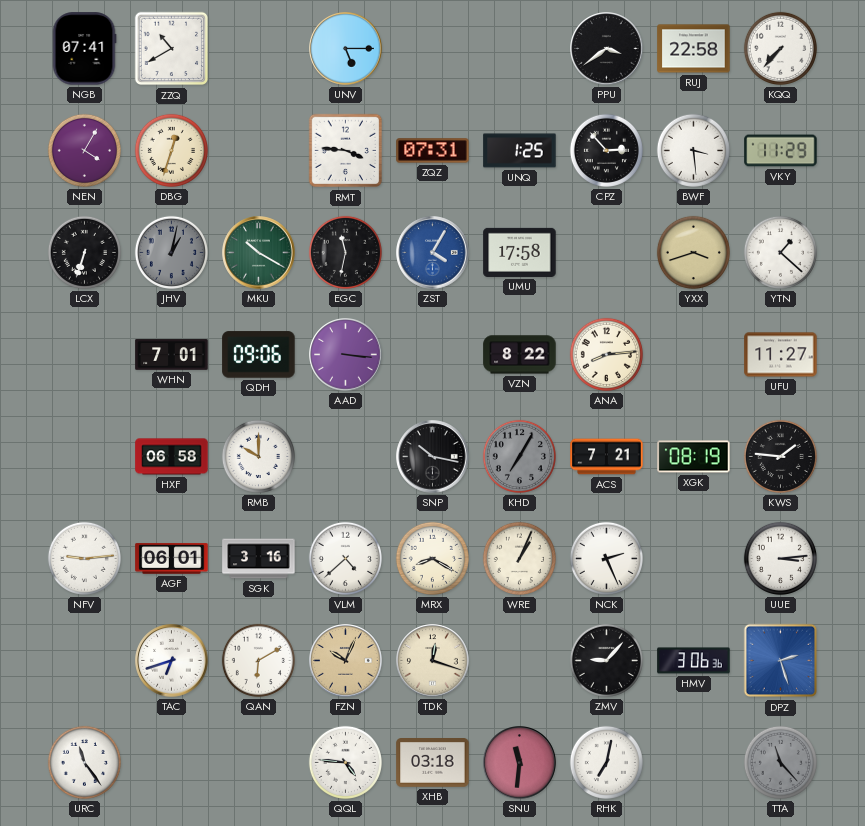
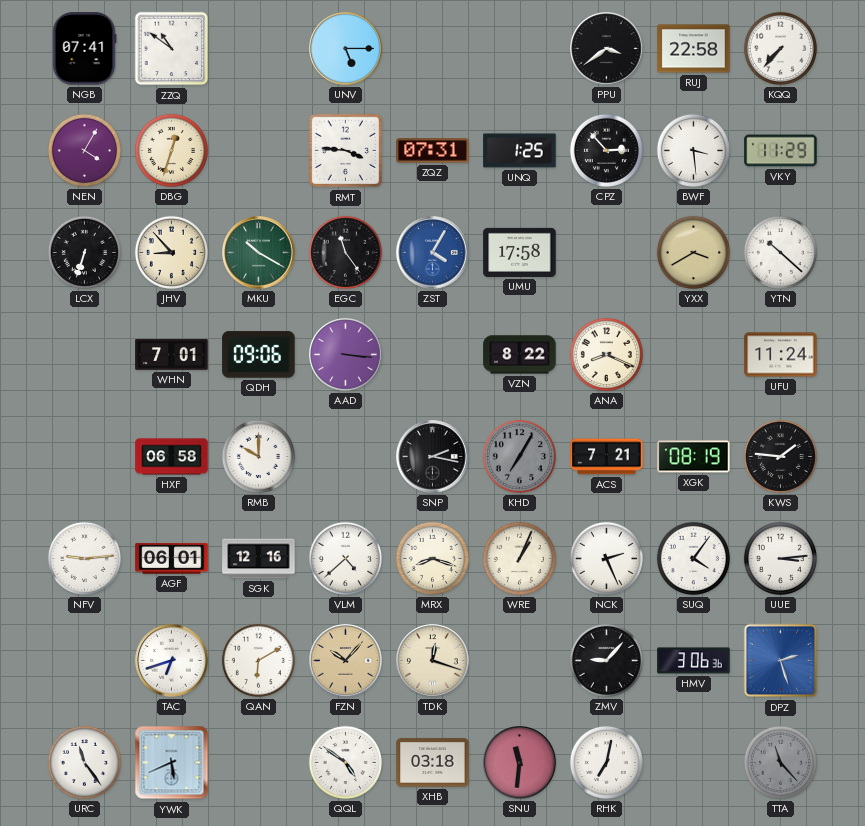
ZZQ: 10:40 -> 10:51
JHV: 1:02 -> 8:53
JHV dial: grey -> cream
EGC: 11:32 -> 11:24
YXX: 3:42 -> 3:40
YTN: 1:22 -> 10:22
ANA: 8:14 -> 8:19
UFU: 11:27 -> 11:24
SNP: 10:17 -> 2:17
SGK: 3:16 -> 12:16
MRX: 8:20 -> 8:18
SUQ: none -> 4:06
FZN: 10:04 -> 10:07
YWK: none -> 5:41
QQL: 4:46 -> 4:51
